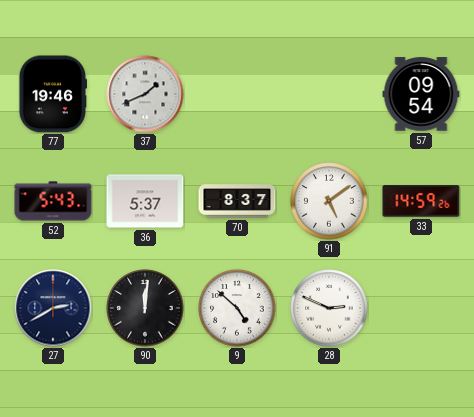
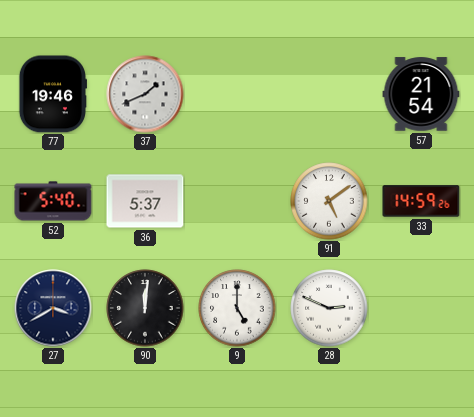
57: 09:54 -> 21:54
52: 5:43 -> 5:40
70: 8:37 -> none
27: 2:40 -> 3:40
9: 4:52 -> 5:00
